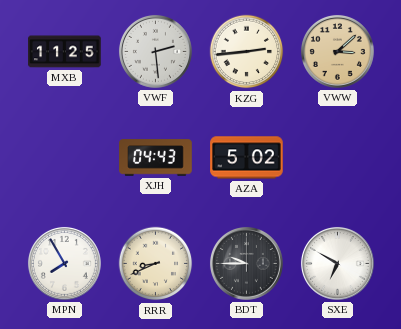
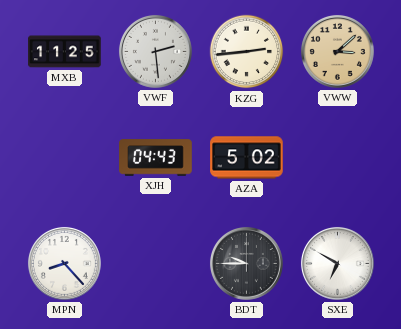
MPN: 7:55 -> 8:23
RRR: 8:41 -> none
